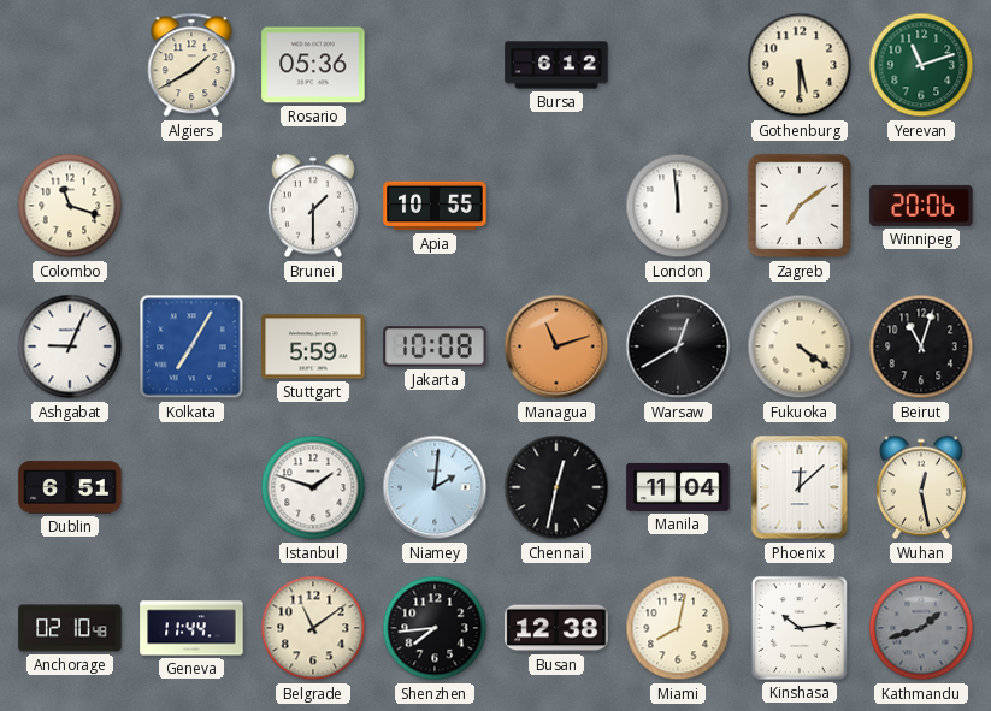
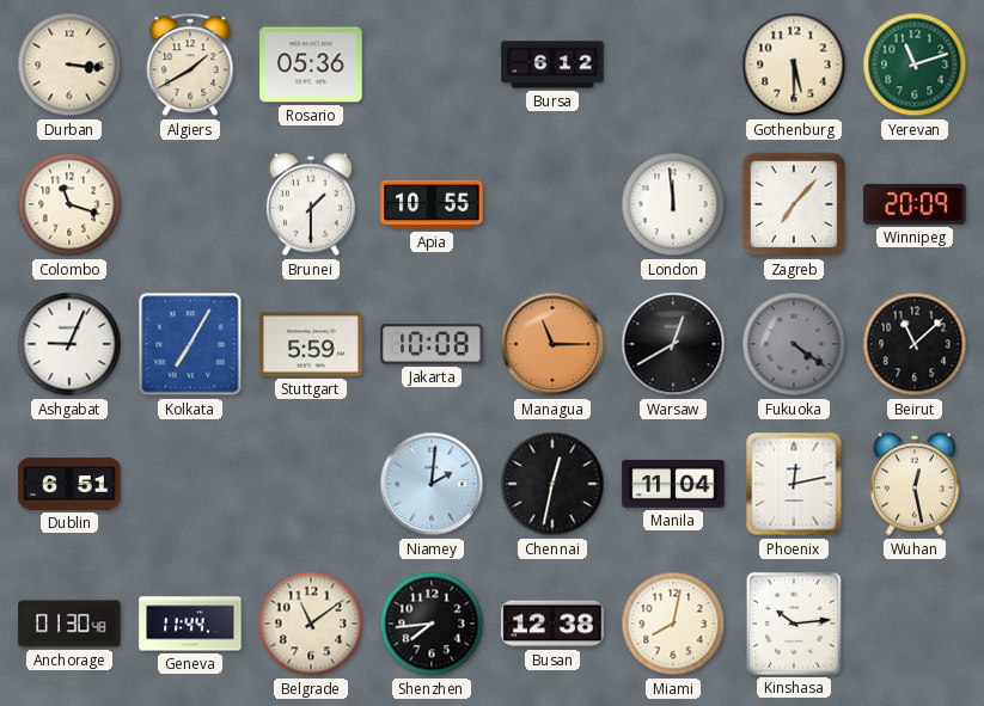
Durban: none -> 3:16
Zagreb: 7:09 -> 7:07
Winnipeg: 20:06 -> 20:09
Managua: 11:12 -> 11:15
Fukuoka dial: cream -> grey
Beirut: 11:03 -> 11:08
Istanbul: 1:48 -> none
Phoenix: 12:08 -> 12:13
Anchorage: 02:10 -> 01:30
Kathmandu: 1:42 -> none
